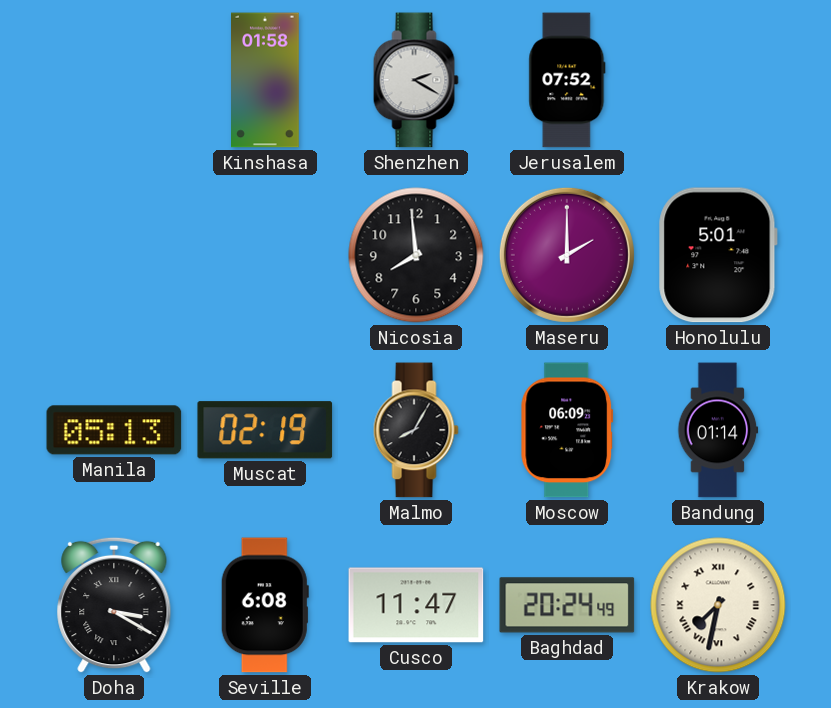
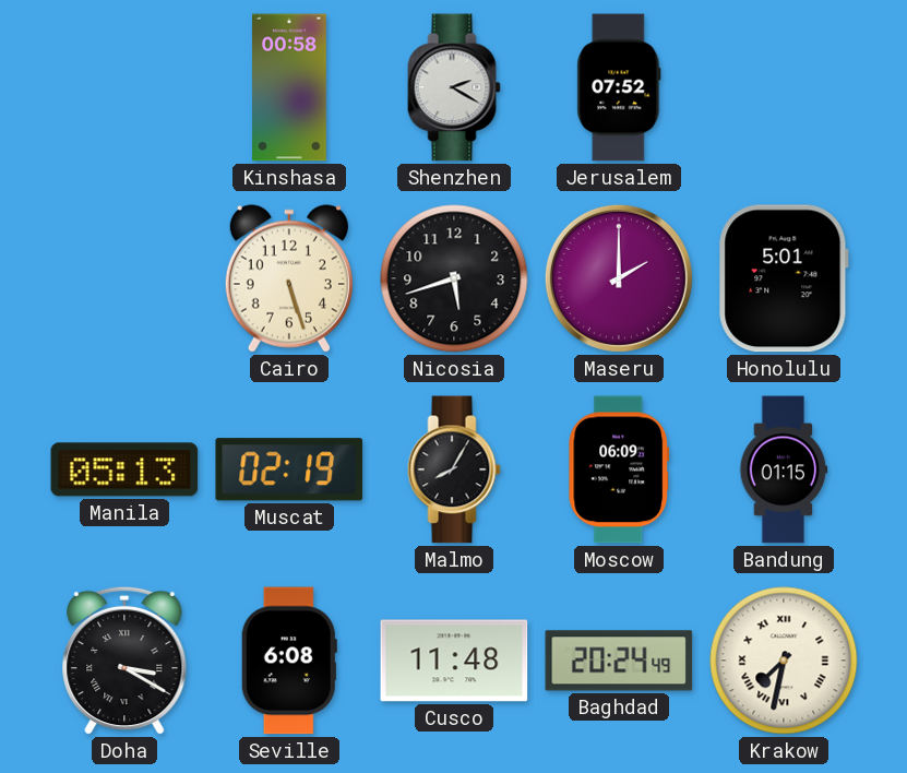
Kinshasa: 01:58 -> 00:58
Cairo: none -> 5:27
Nicosia: 7:59 -> 5:42
Bandung: 01:14 -> 01:15
Cusco: 11:47 -> 11:48
